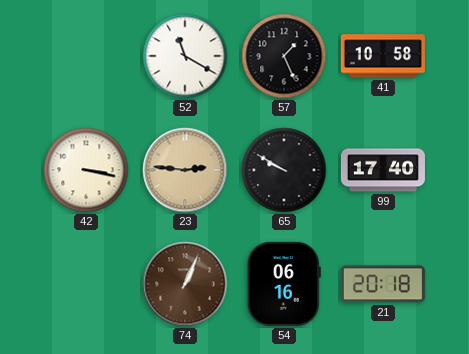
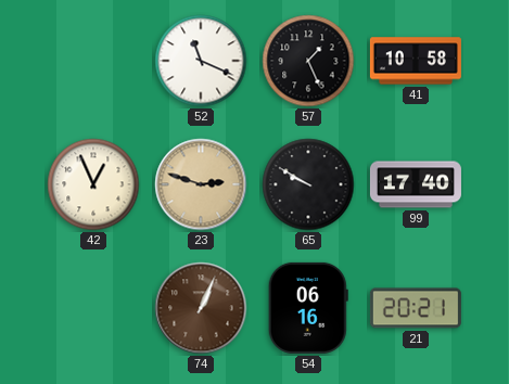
52: 11:20 -> 11:19
42: 3:17 -> 12:56
23: 2:46 -> 2:48
21: 20:18 -> 20:21
